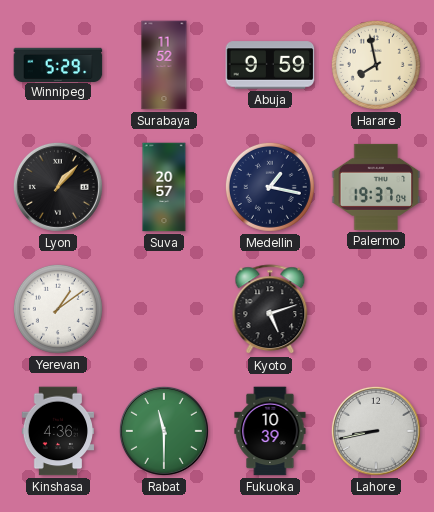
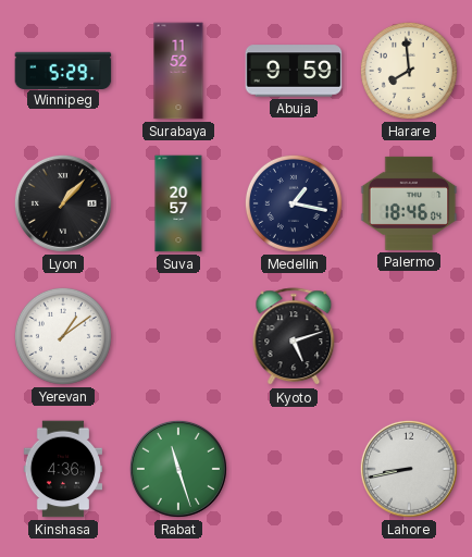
Harare: 7:58 -> 7:59
Palermo: 19:37 -> 18:46
Rabat: 11:30 -> 11:27
Fukuoka: 10:39 -> none
